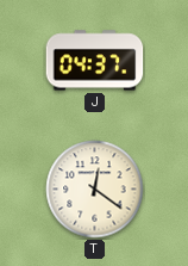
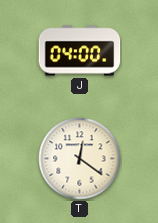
J: 04:37 -> 04:00
